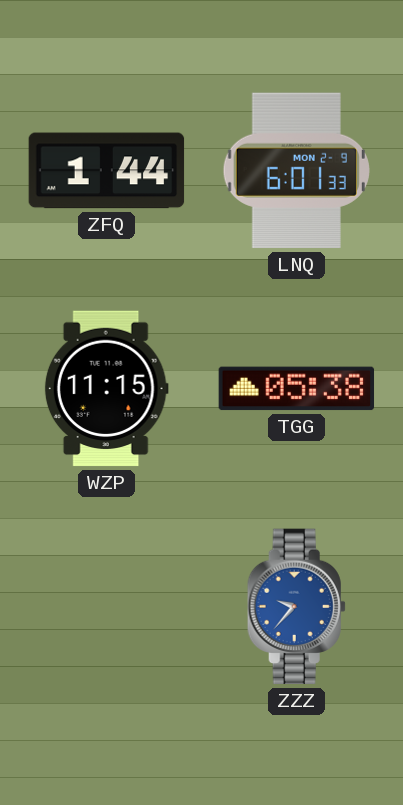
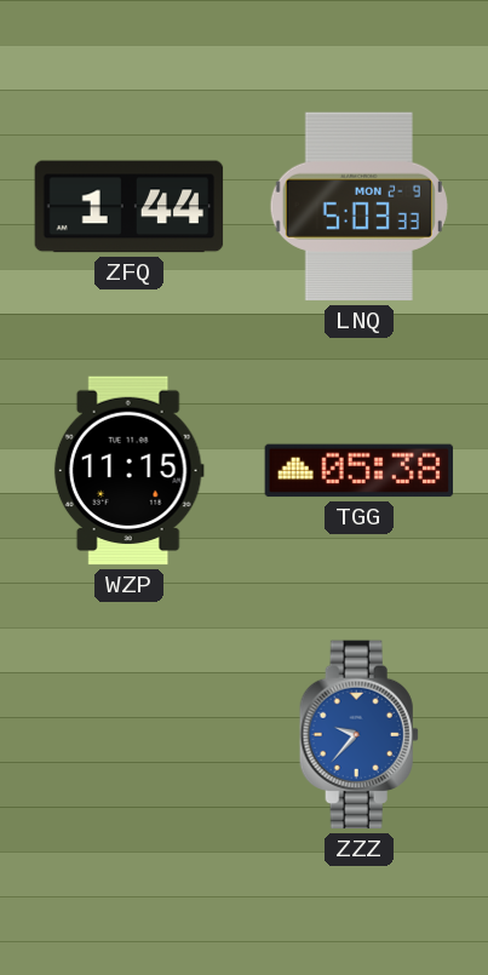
LNQ: 6:01 -> 5:03
